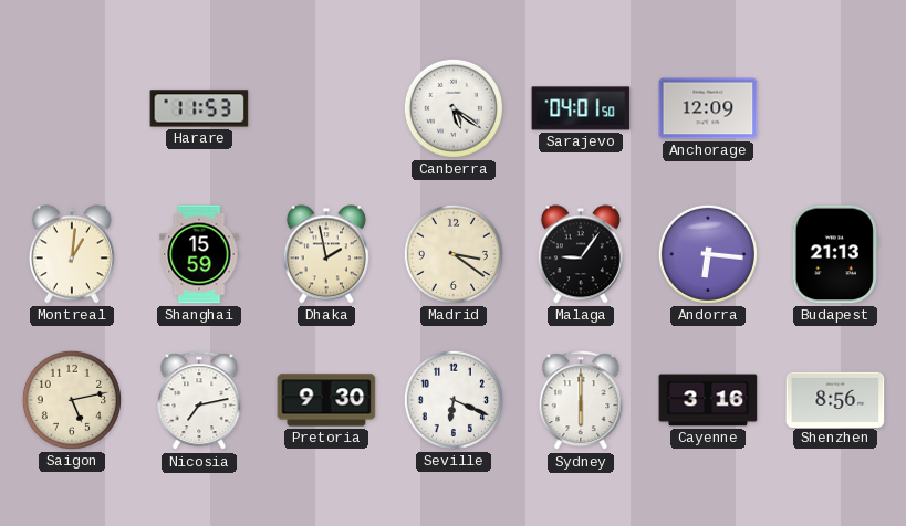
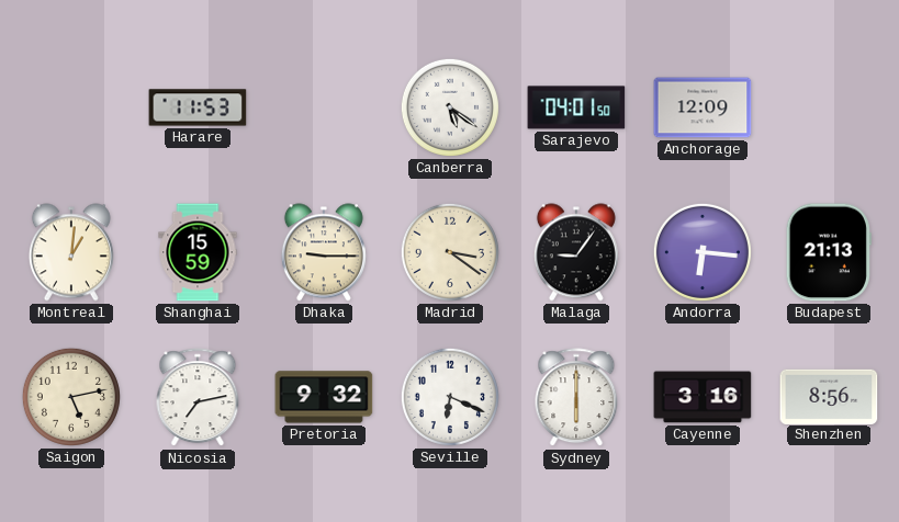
Dhaka: 1:58 -> 9:15
Pretoria: 9:30 -> 9:32
